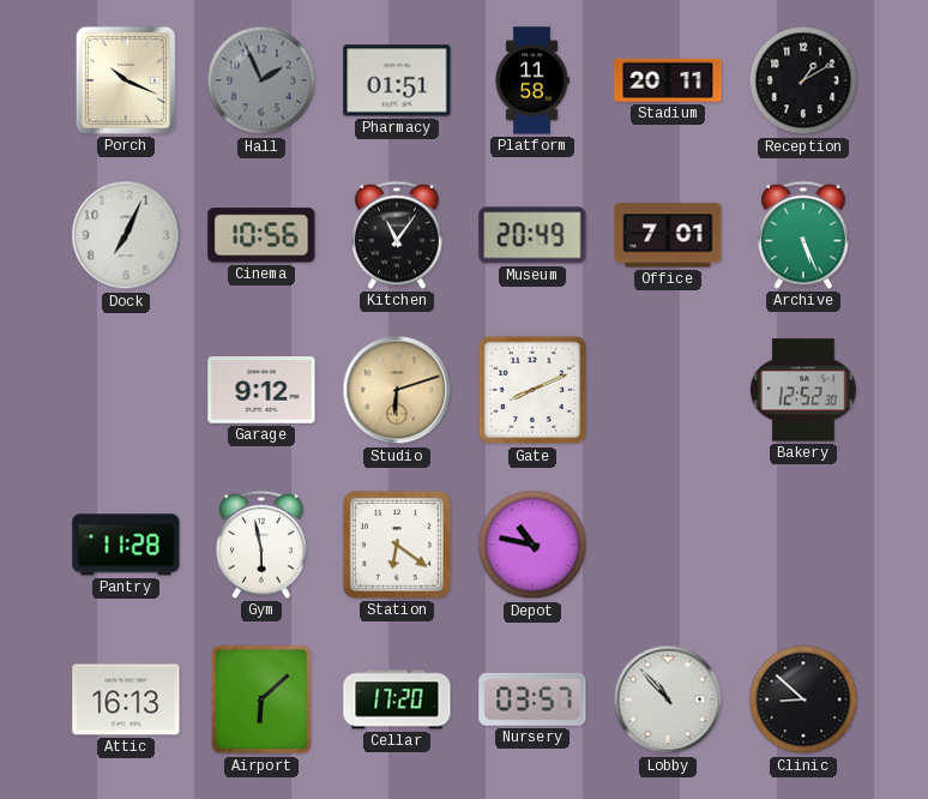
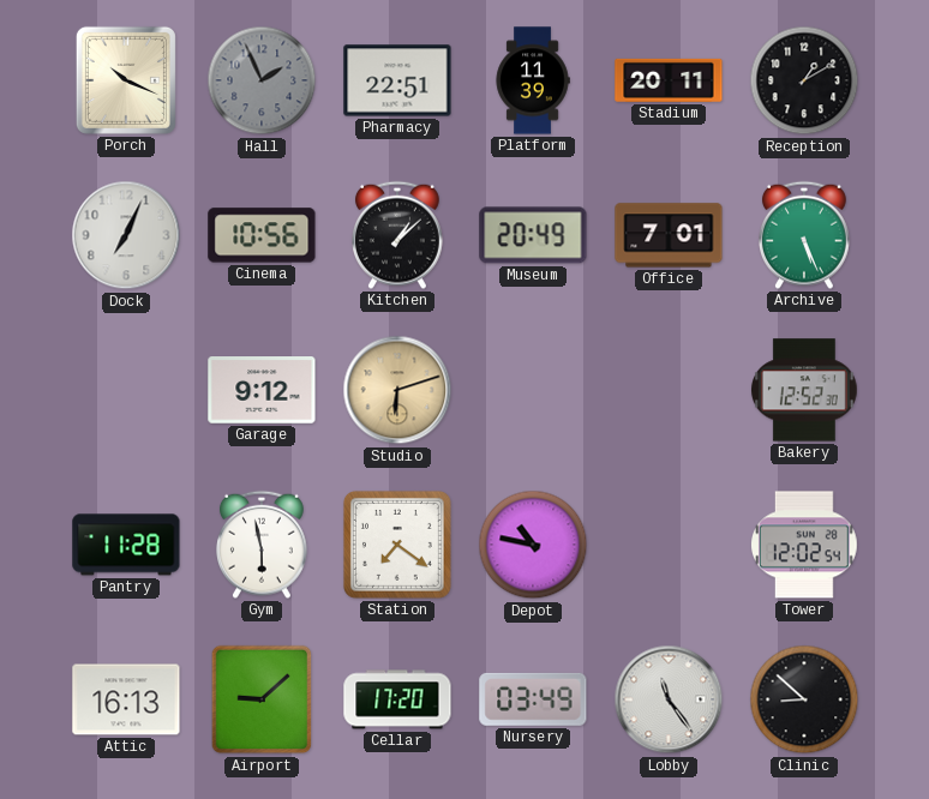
Pharmacy: 01:51 -> 22:51
Platform: 11:58 -> 11:39
Kitchen: 11:06 -> 1:08
Gate: 8:11 -> none
Station: 6:21 -> 7:21
Tower: none -> 12:02
Airport: 6:08 -> 9:08
Nursery: 03:57 -> 03:49
Lobby: 10:53 -> 11:24
